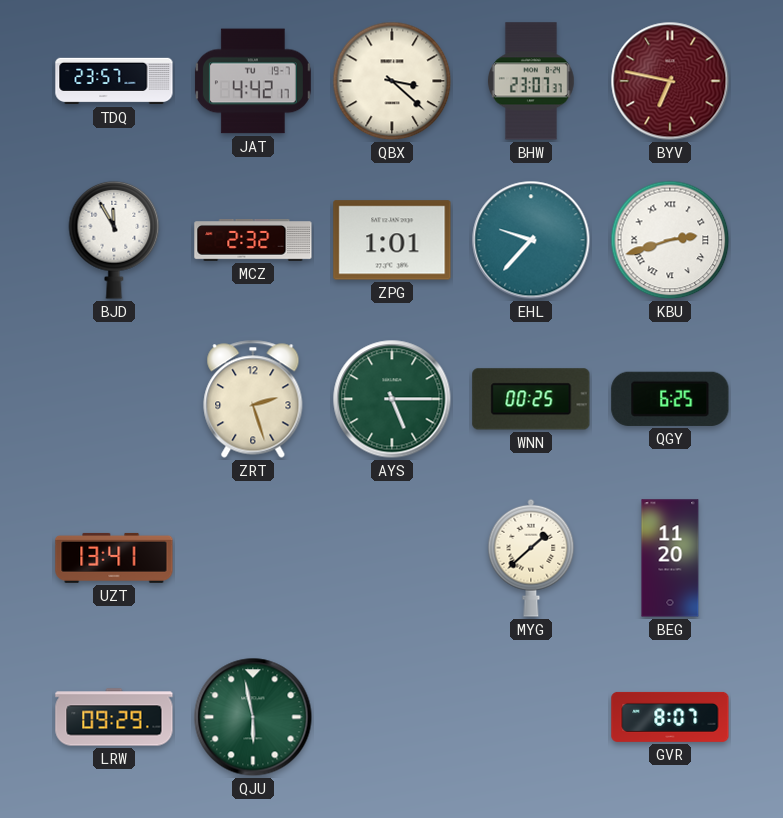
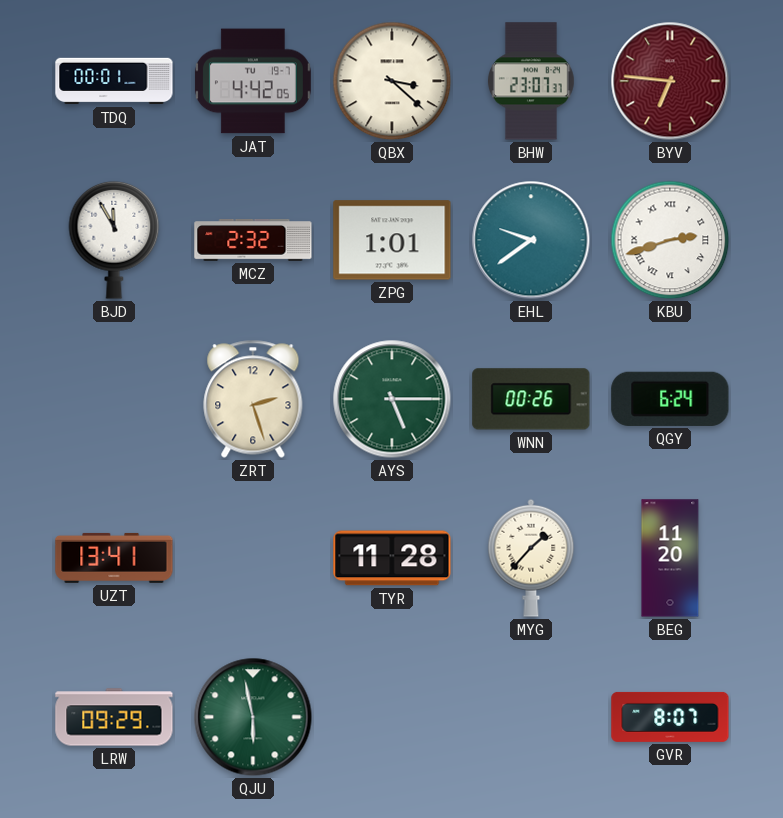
TDQ: 23:57 -> 00:01
JAT: 4:42:17 -> 4:42:05
BYV: 6:47 -> 6:46
EHL: 9:37 -> 9:39
WNN: 00:25 -> 00:26
QGY: 6:25 -> 6:24
TYR: none -> 11:28
MYG: 1:38 -> 1:37
